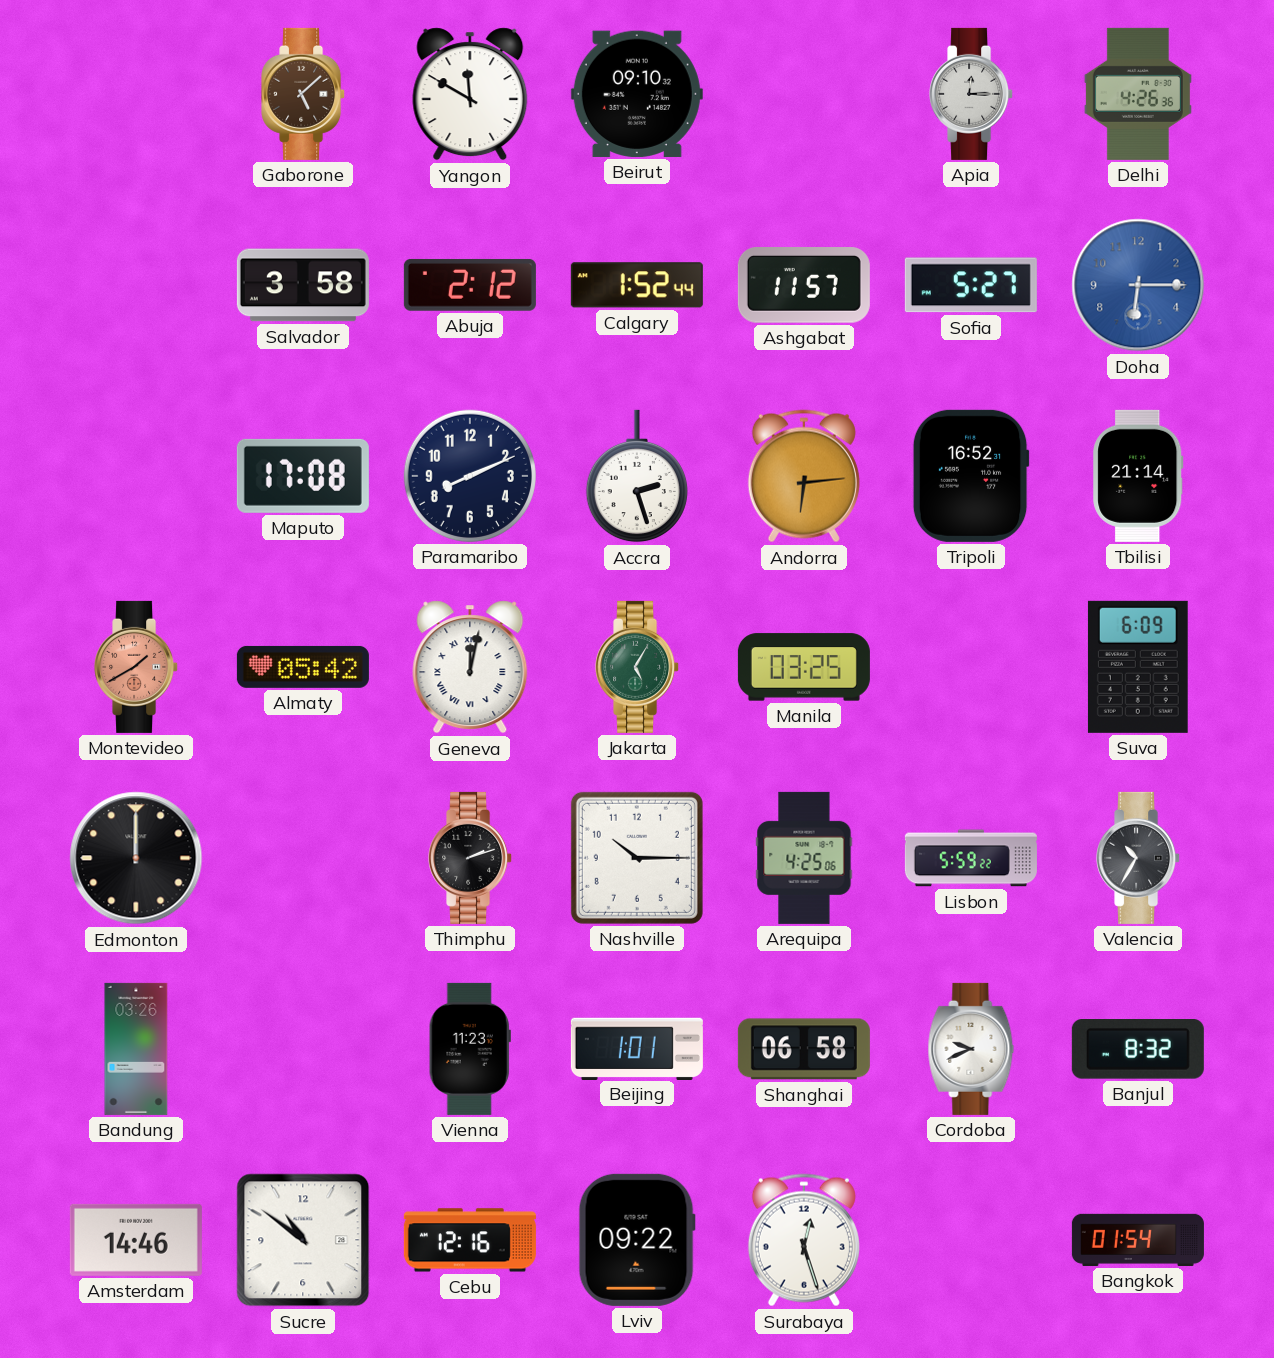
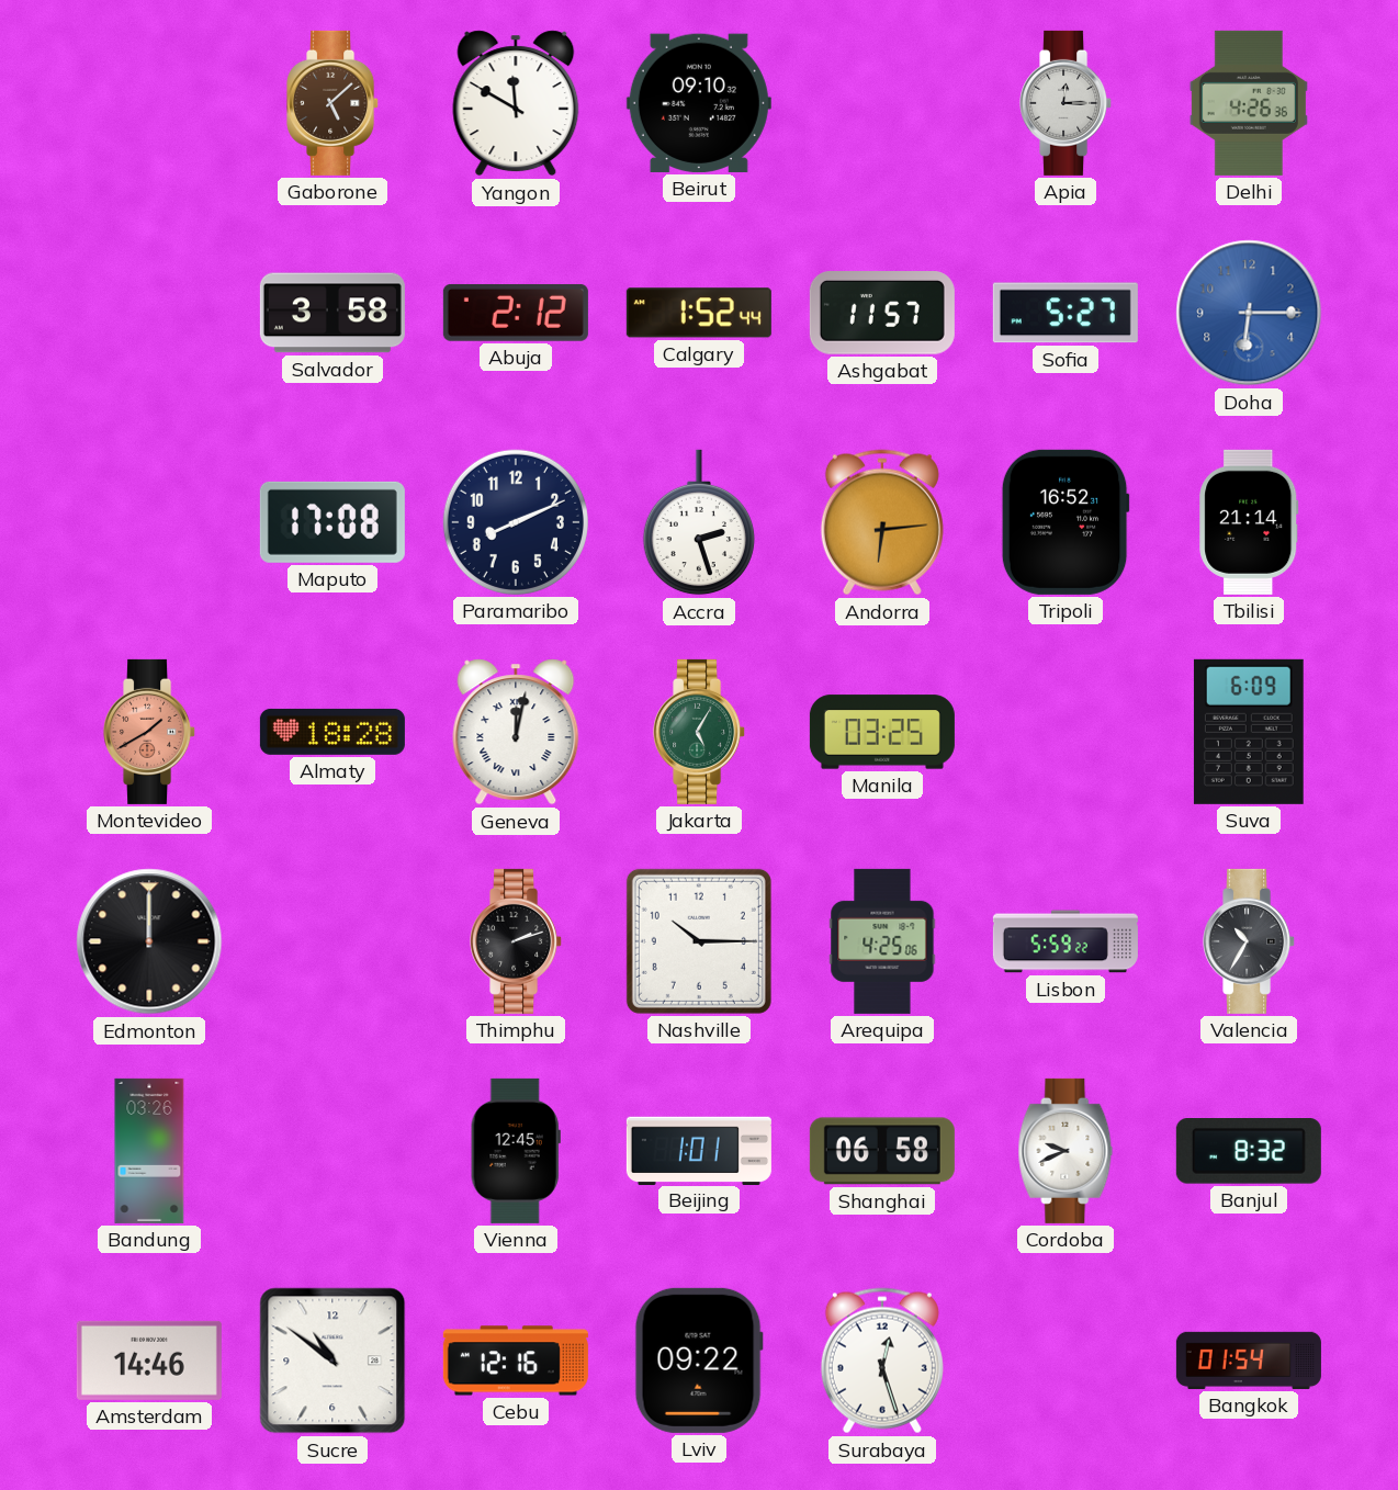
Almaty: 05:42 -> 18:28
Vienna: 11:23 -> 12:45
